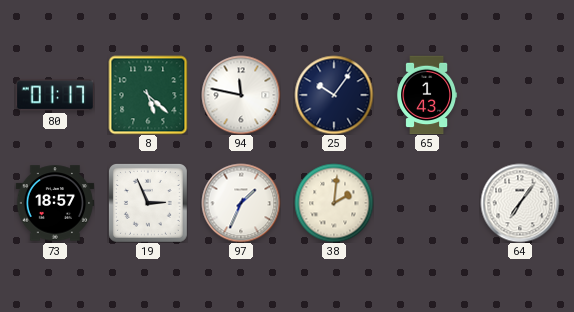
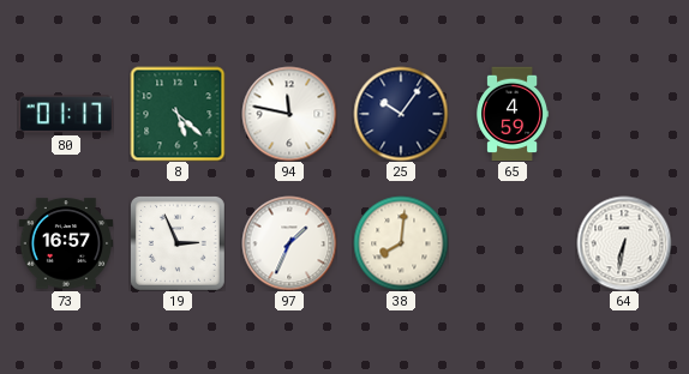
65: 1:43 -> 4:59
73: 18:57 -> 16:57
38: 2:01 -> 8:01
64: 7:06 -> 6:32
